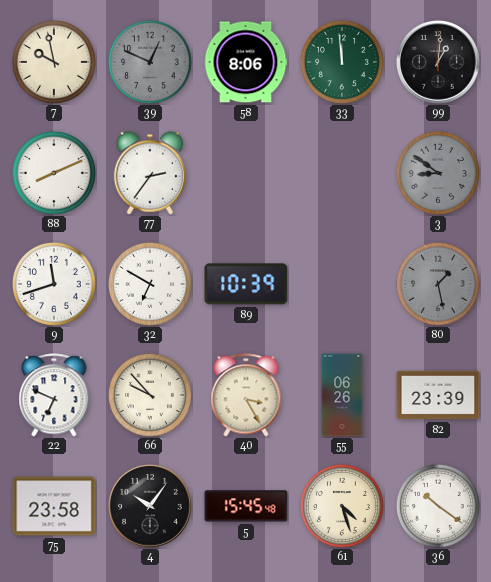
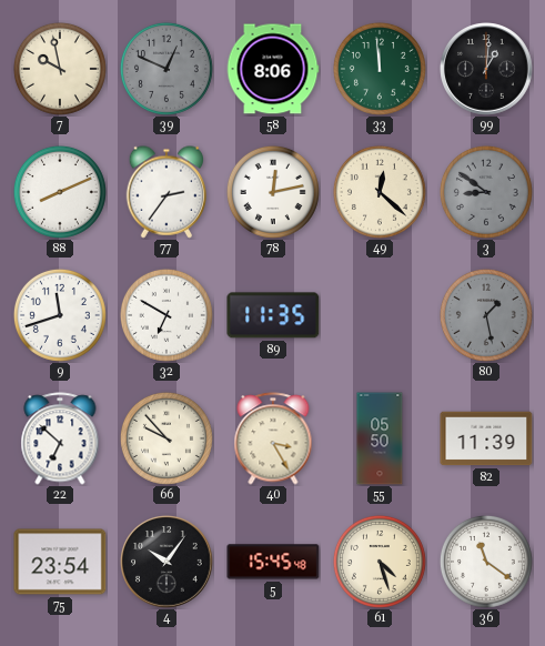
78: none -> 12:13
49: none -> 12:22
89: 10:39 -> 11:35
22: 6:49 -> 6:52
55: 06:26 -> 05:50
82: 23:39 -> 11:39
75: 23:58 -> 23:54
36: 10:21 -> 11:21
